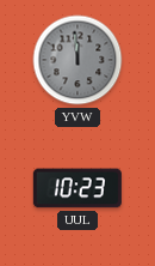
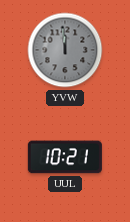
UUL: 10:23 -> 10:21
